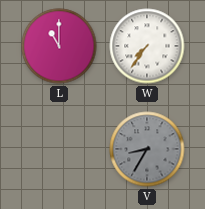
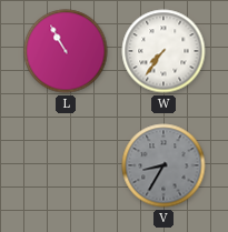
L: 11:00 -> 10:55
